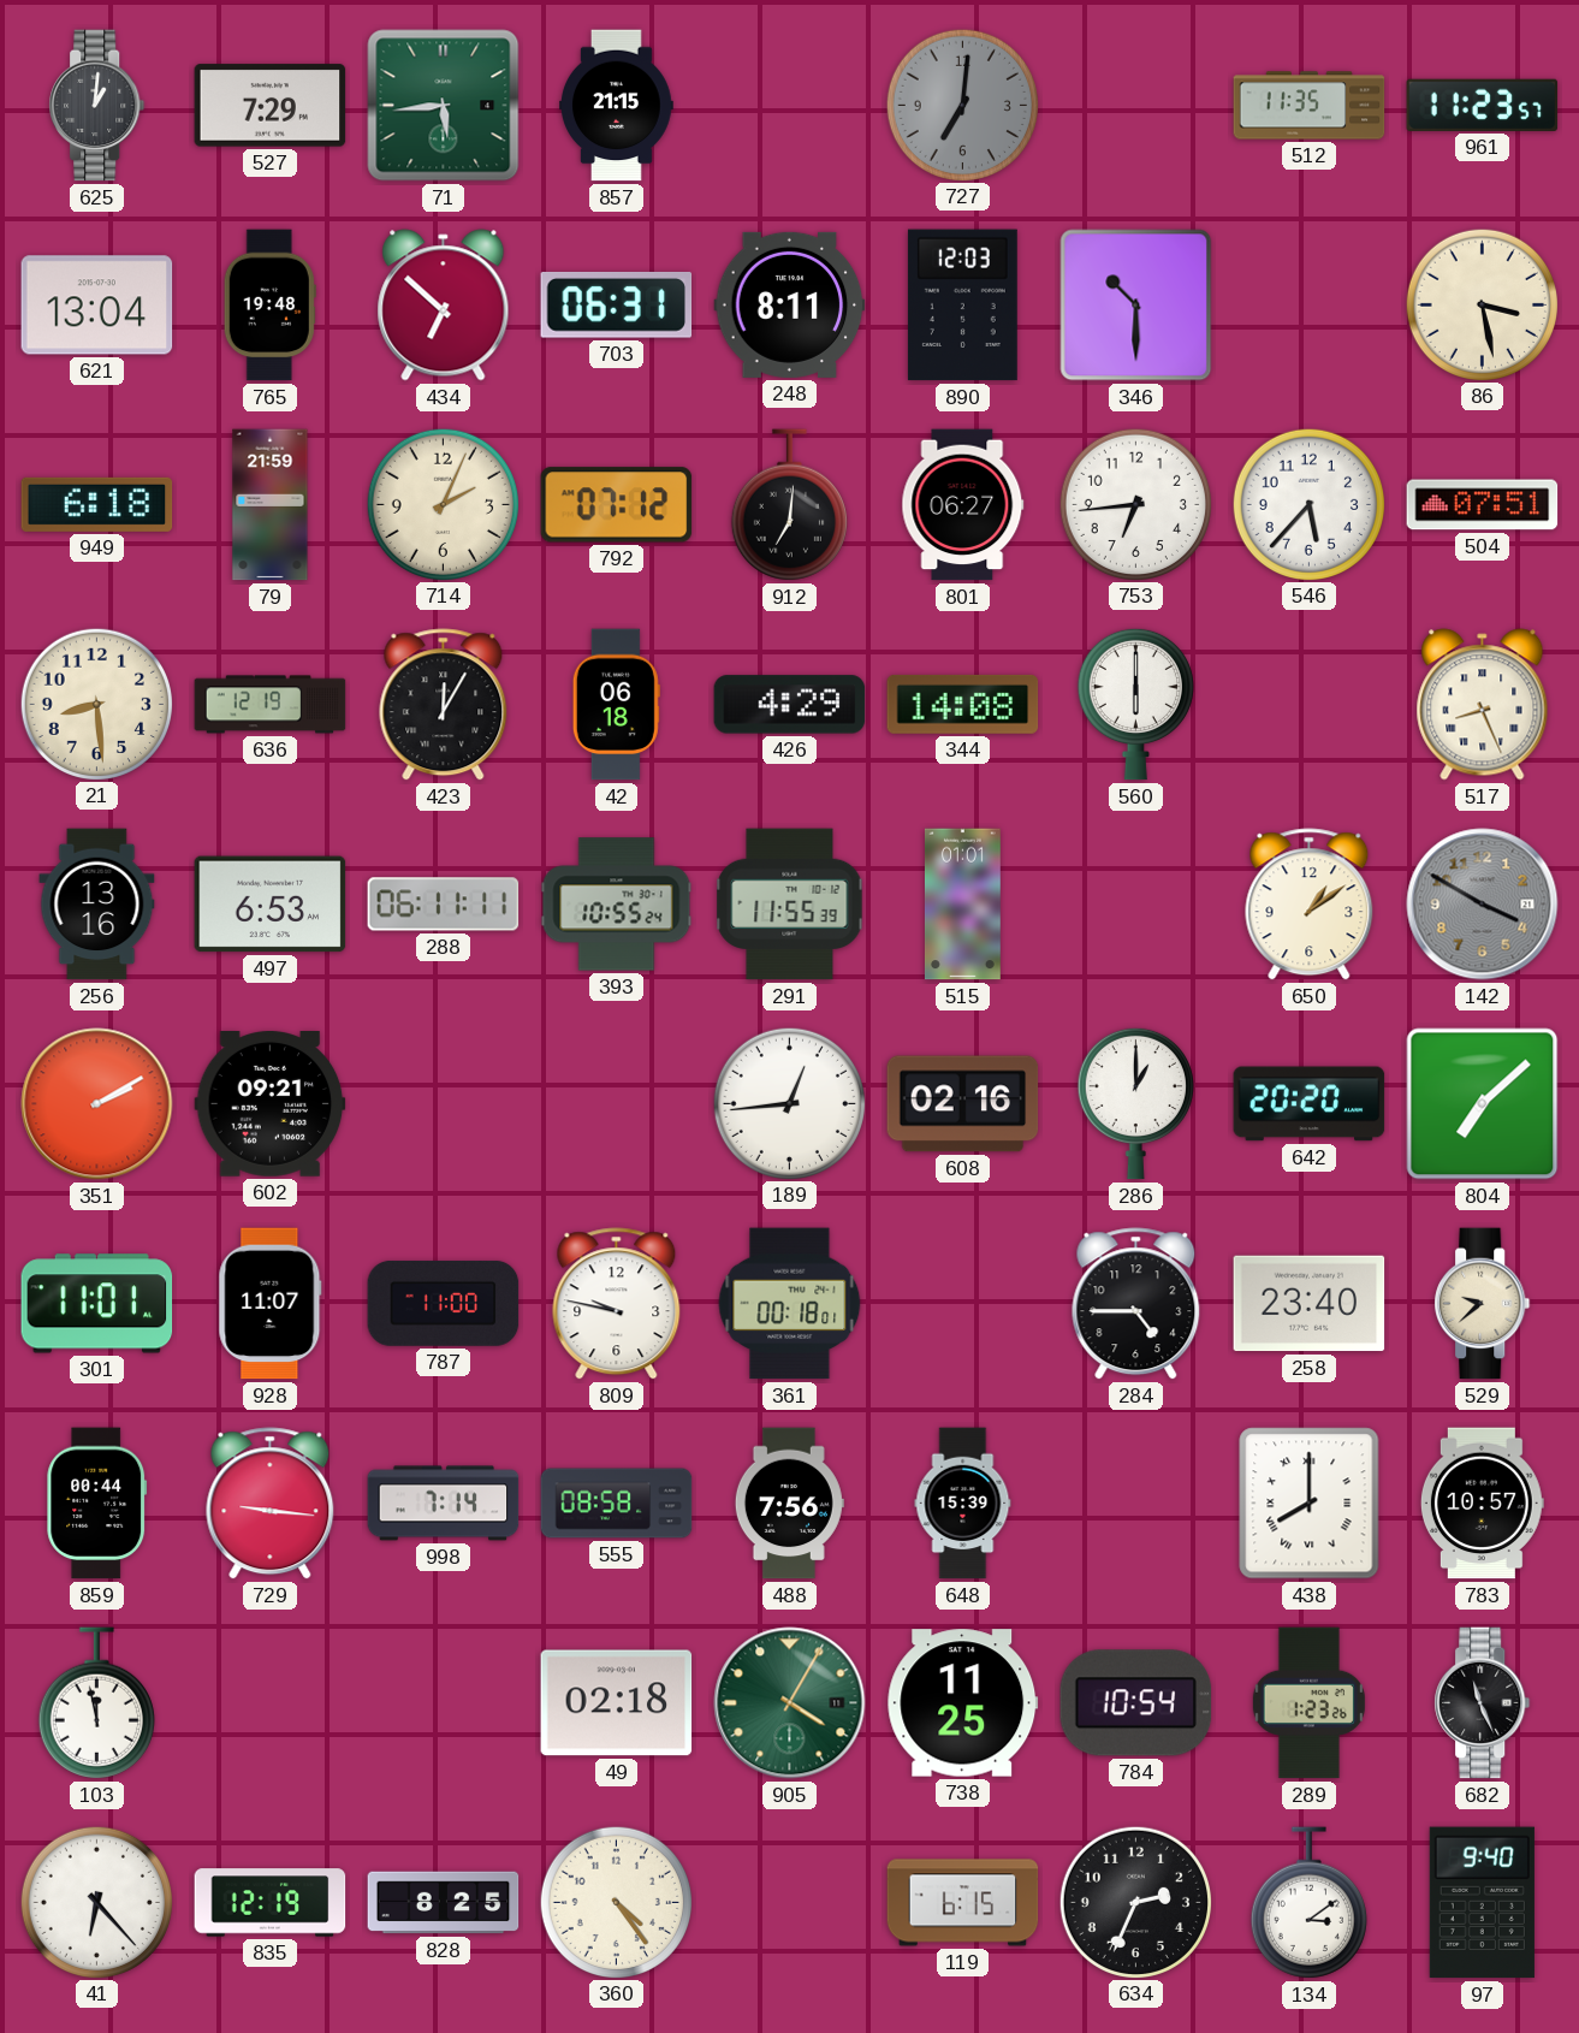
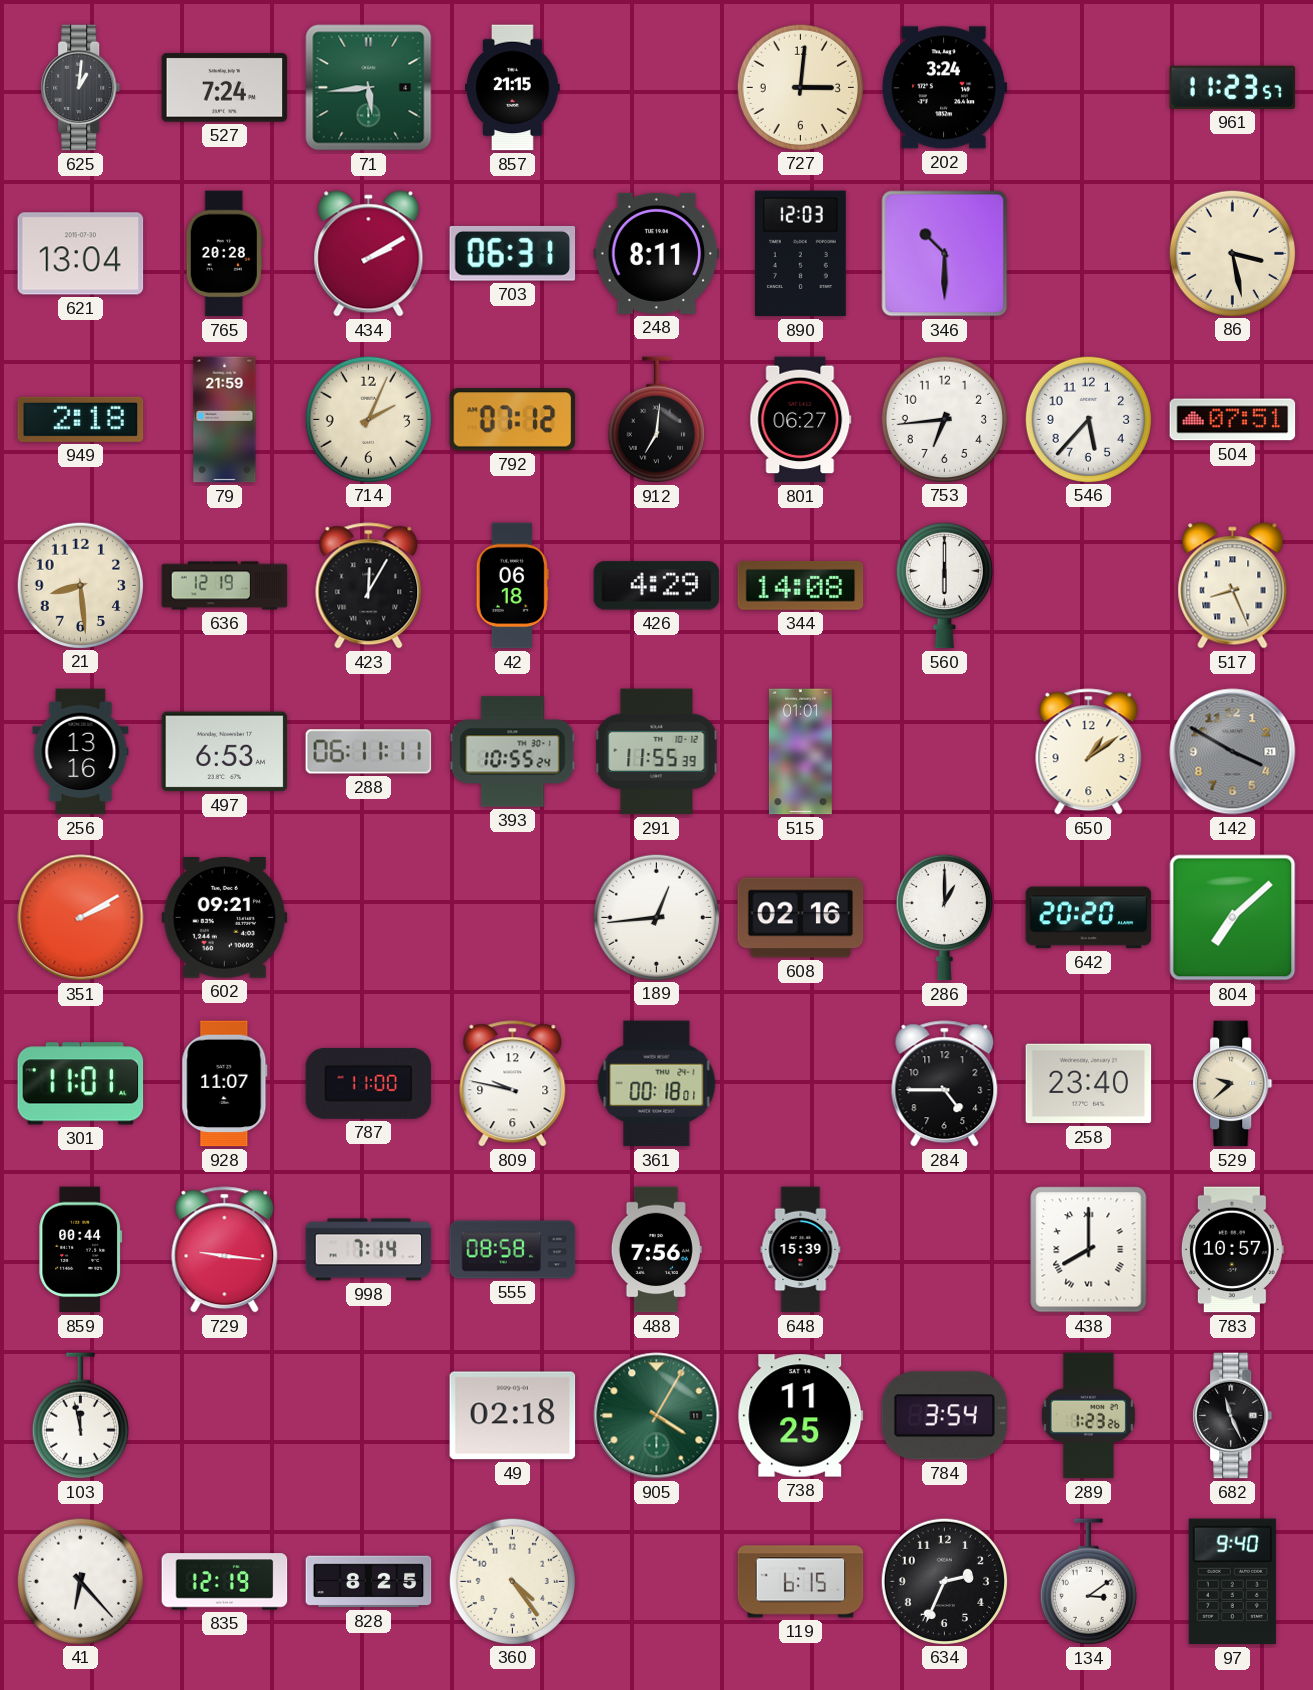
527: 7:29 -> 7:24
727: 7:01 -> 3:01
727 dial: grey -> cream
202: none -> 3:24
512: 11:35 -> none
765: 19:48 -> 20:28
434: 6:52 -> 2:10
949: 6:18 -> 2:18
784: 10:54 -> 3:54
